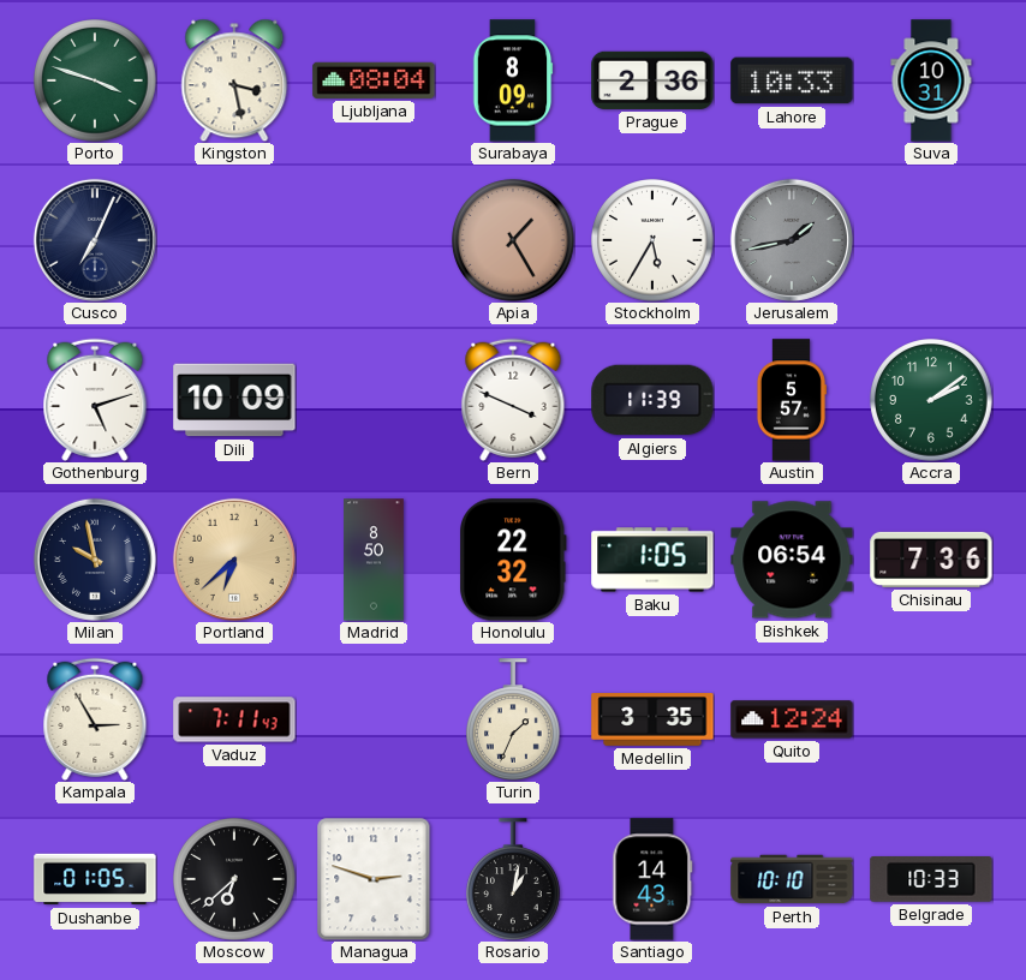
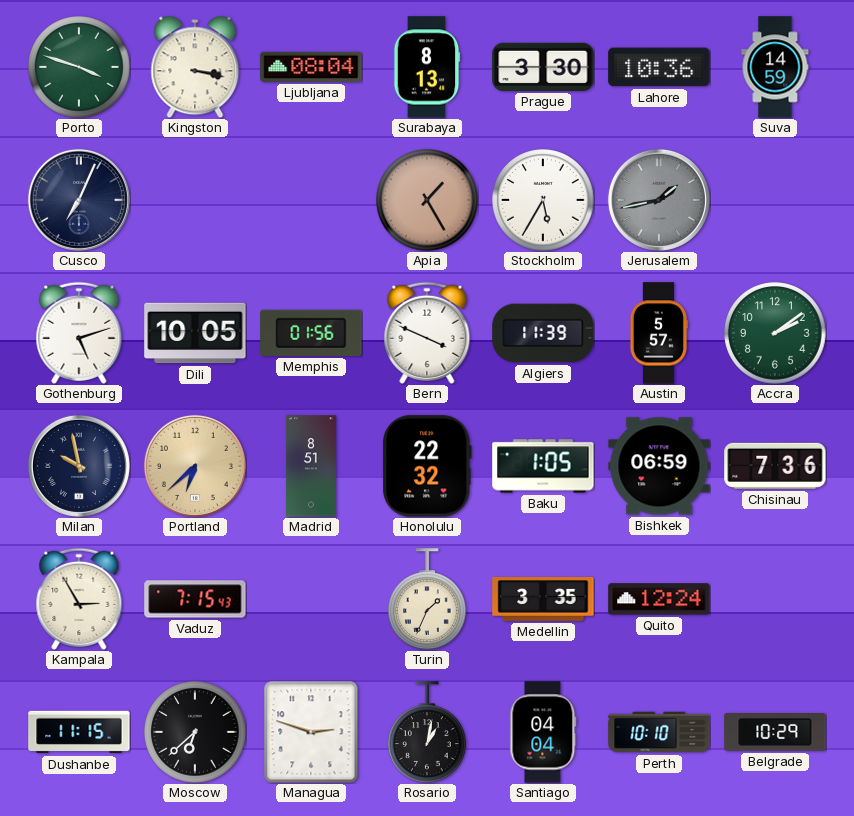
Kingston: 3:28 -> 3:17
Surabaya: 8:09 -> 8:13
Prague: 2:36 -> 3:30
Lahore: 10:33 -> 10:36
Suva: 10:31 -> 14:59
Dili: 10:09 -> 10:05
Memphis: none -> 01:56
Madrid: 8:50 -> 8:51
Bishkek: 06:54 -> 06:59
Vaduz: 7:11 -> 7:15
Dushanbe: 01:05 -> 11:15
Santiago: 14:43 -> 04:04
Belgrade: 10:33 -> 10:29
